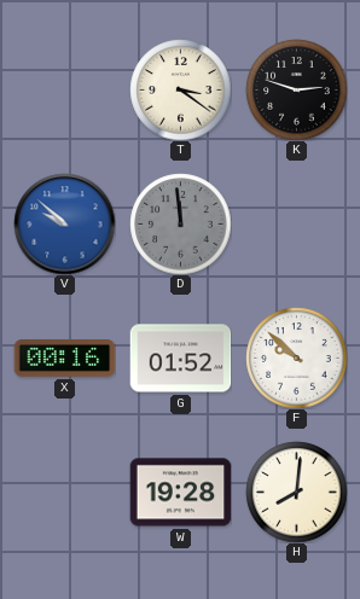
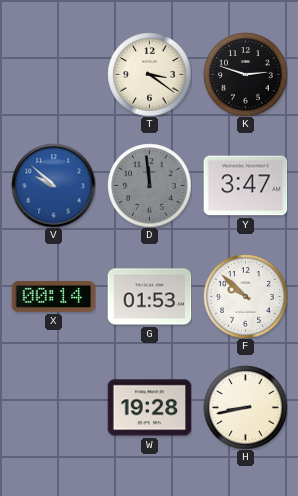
Y: none -> 3:47
X: 00:16 -> 00:14
G: 01:52 -> 01:53
H: 8:01 -> 8:43
